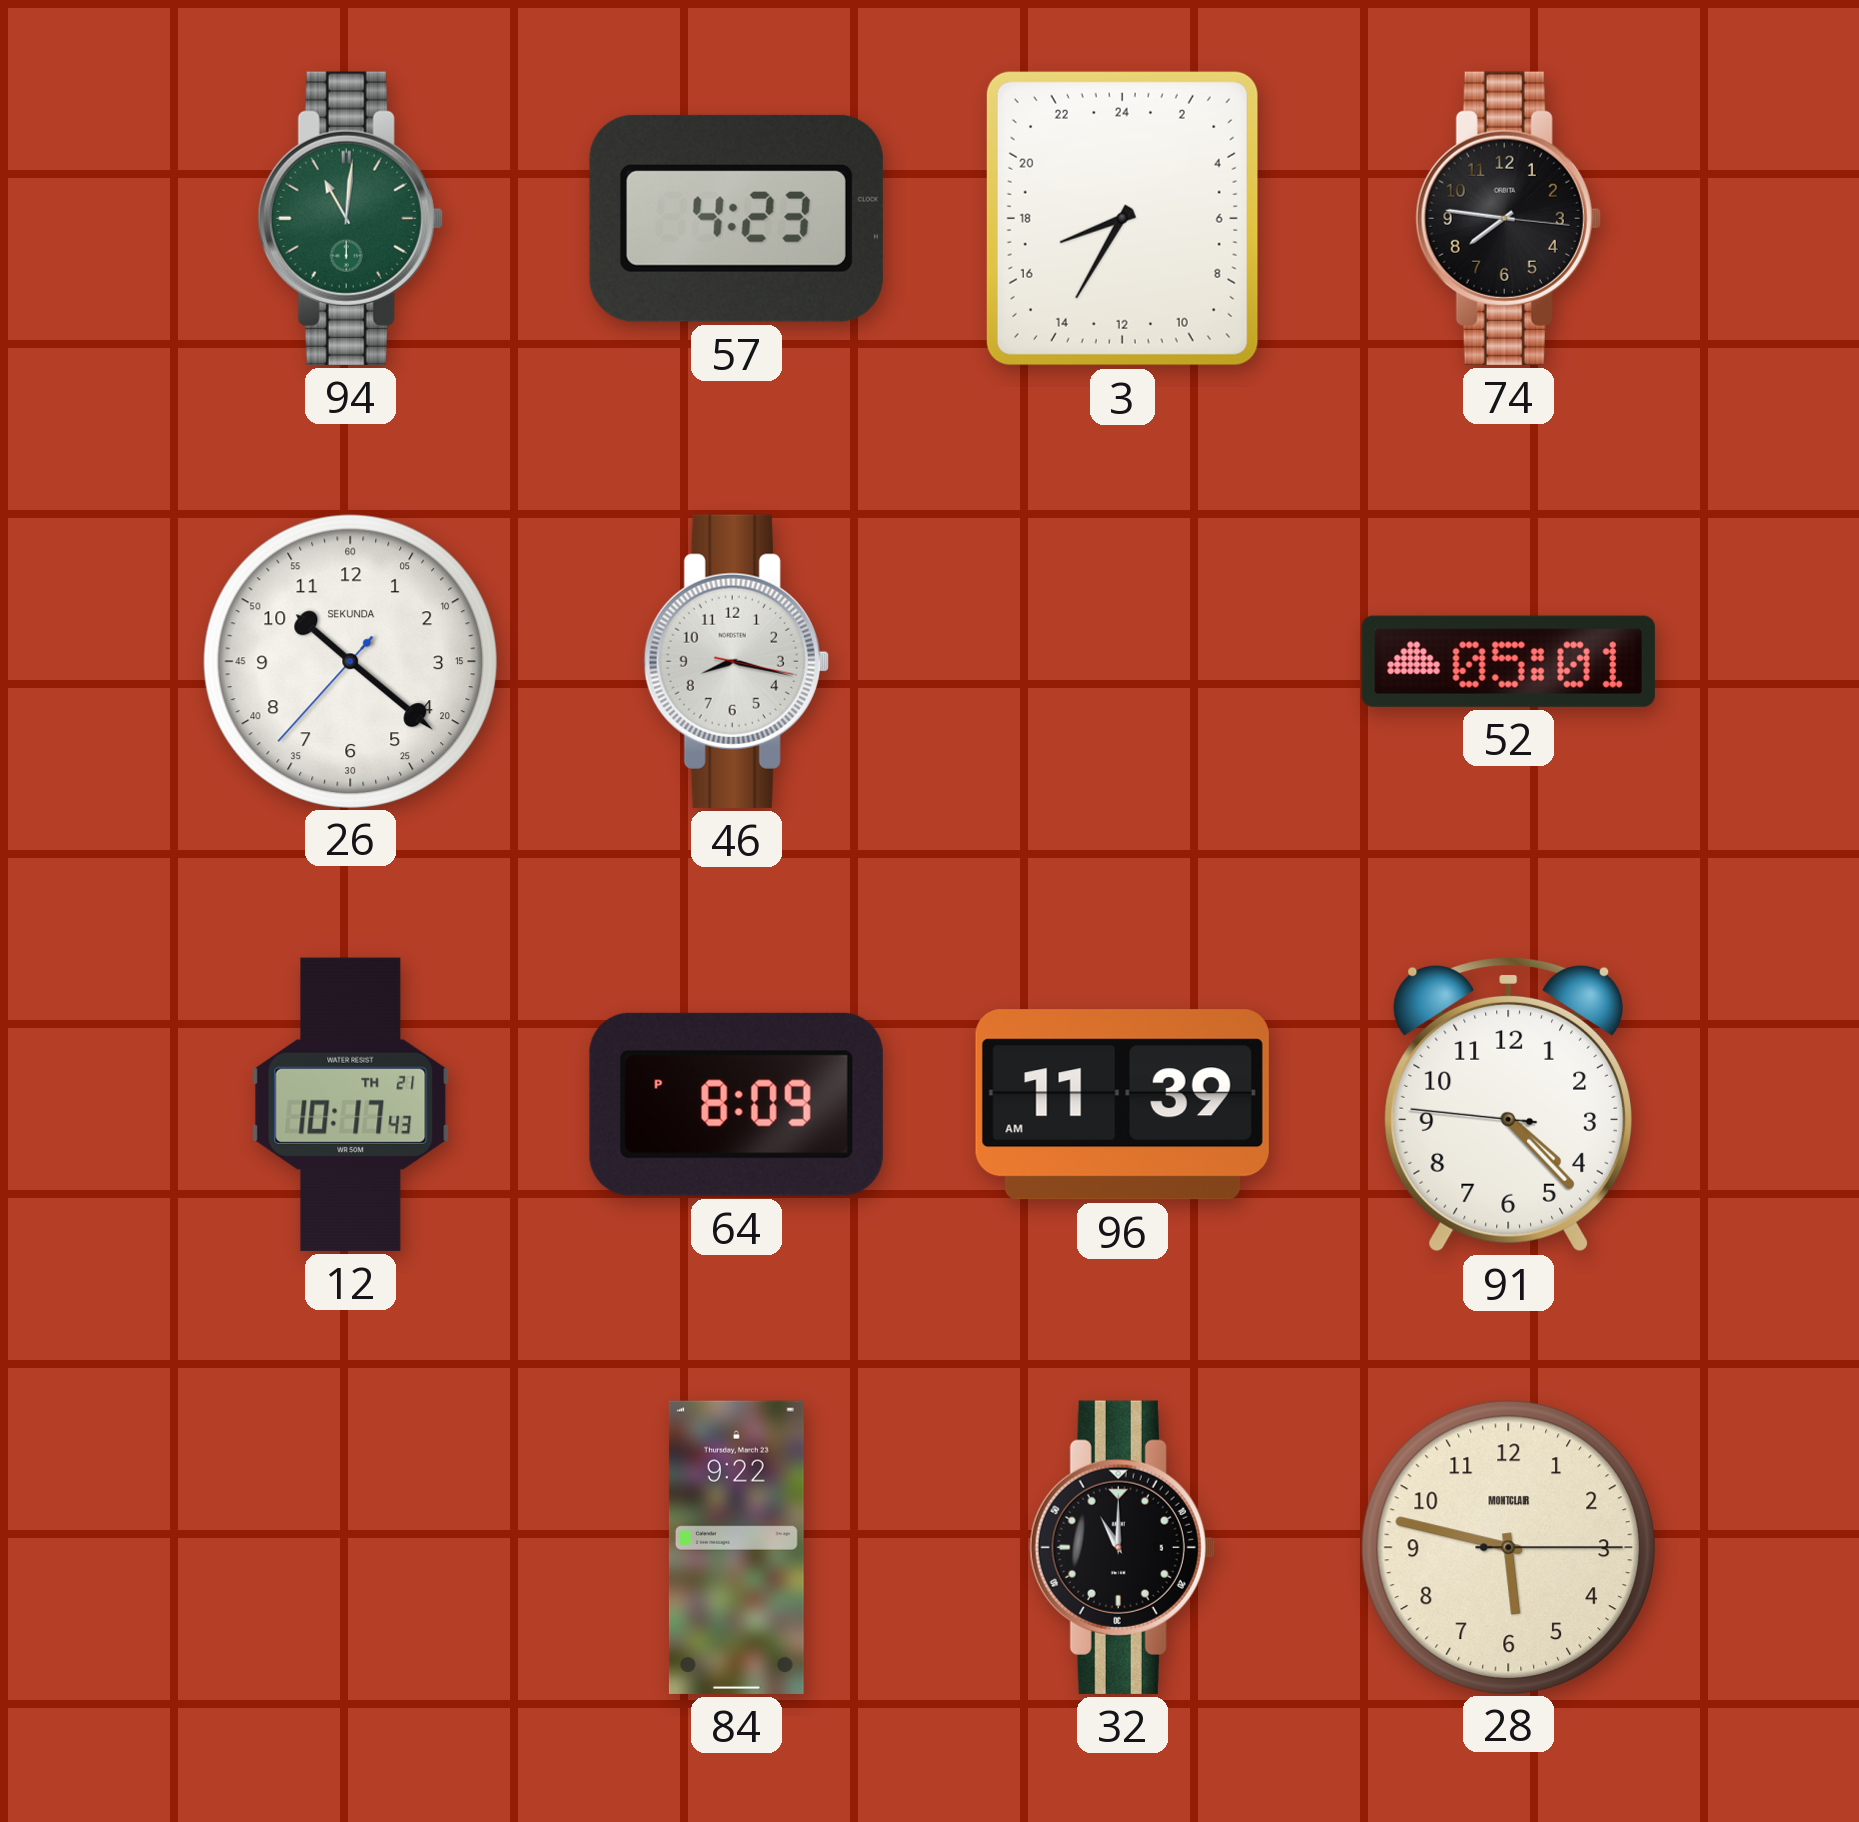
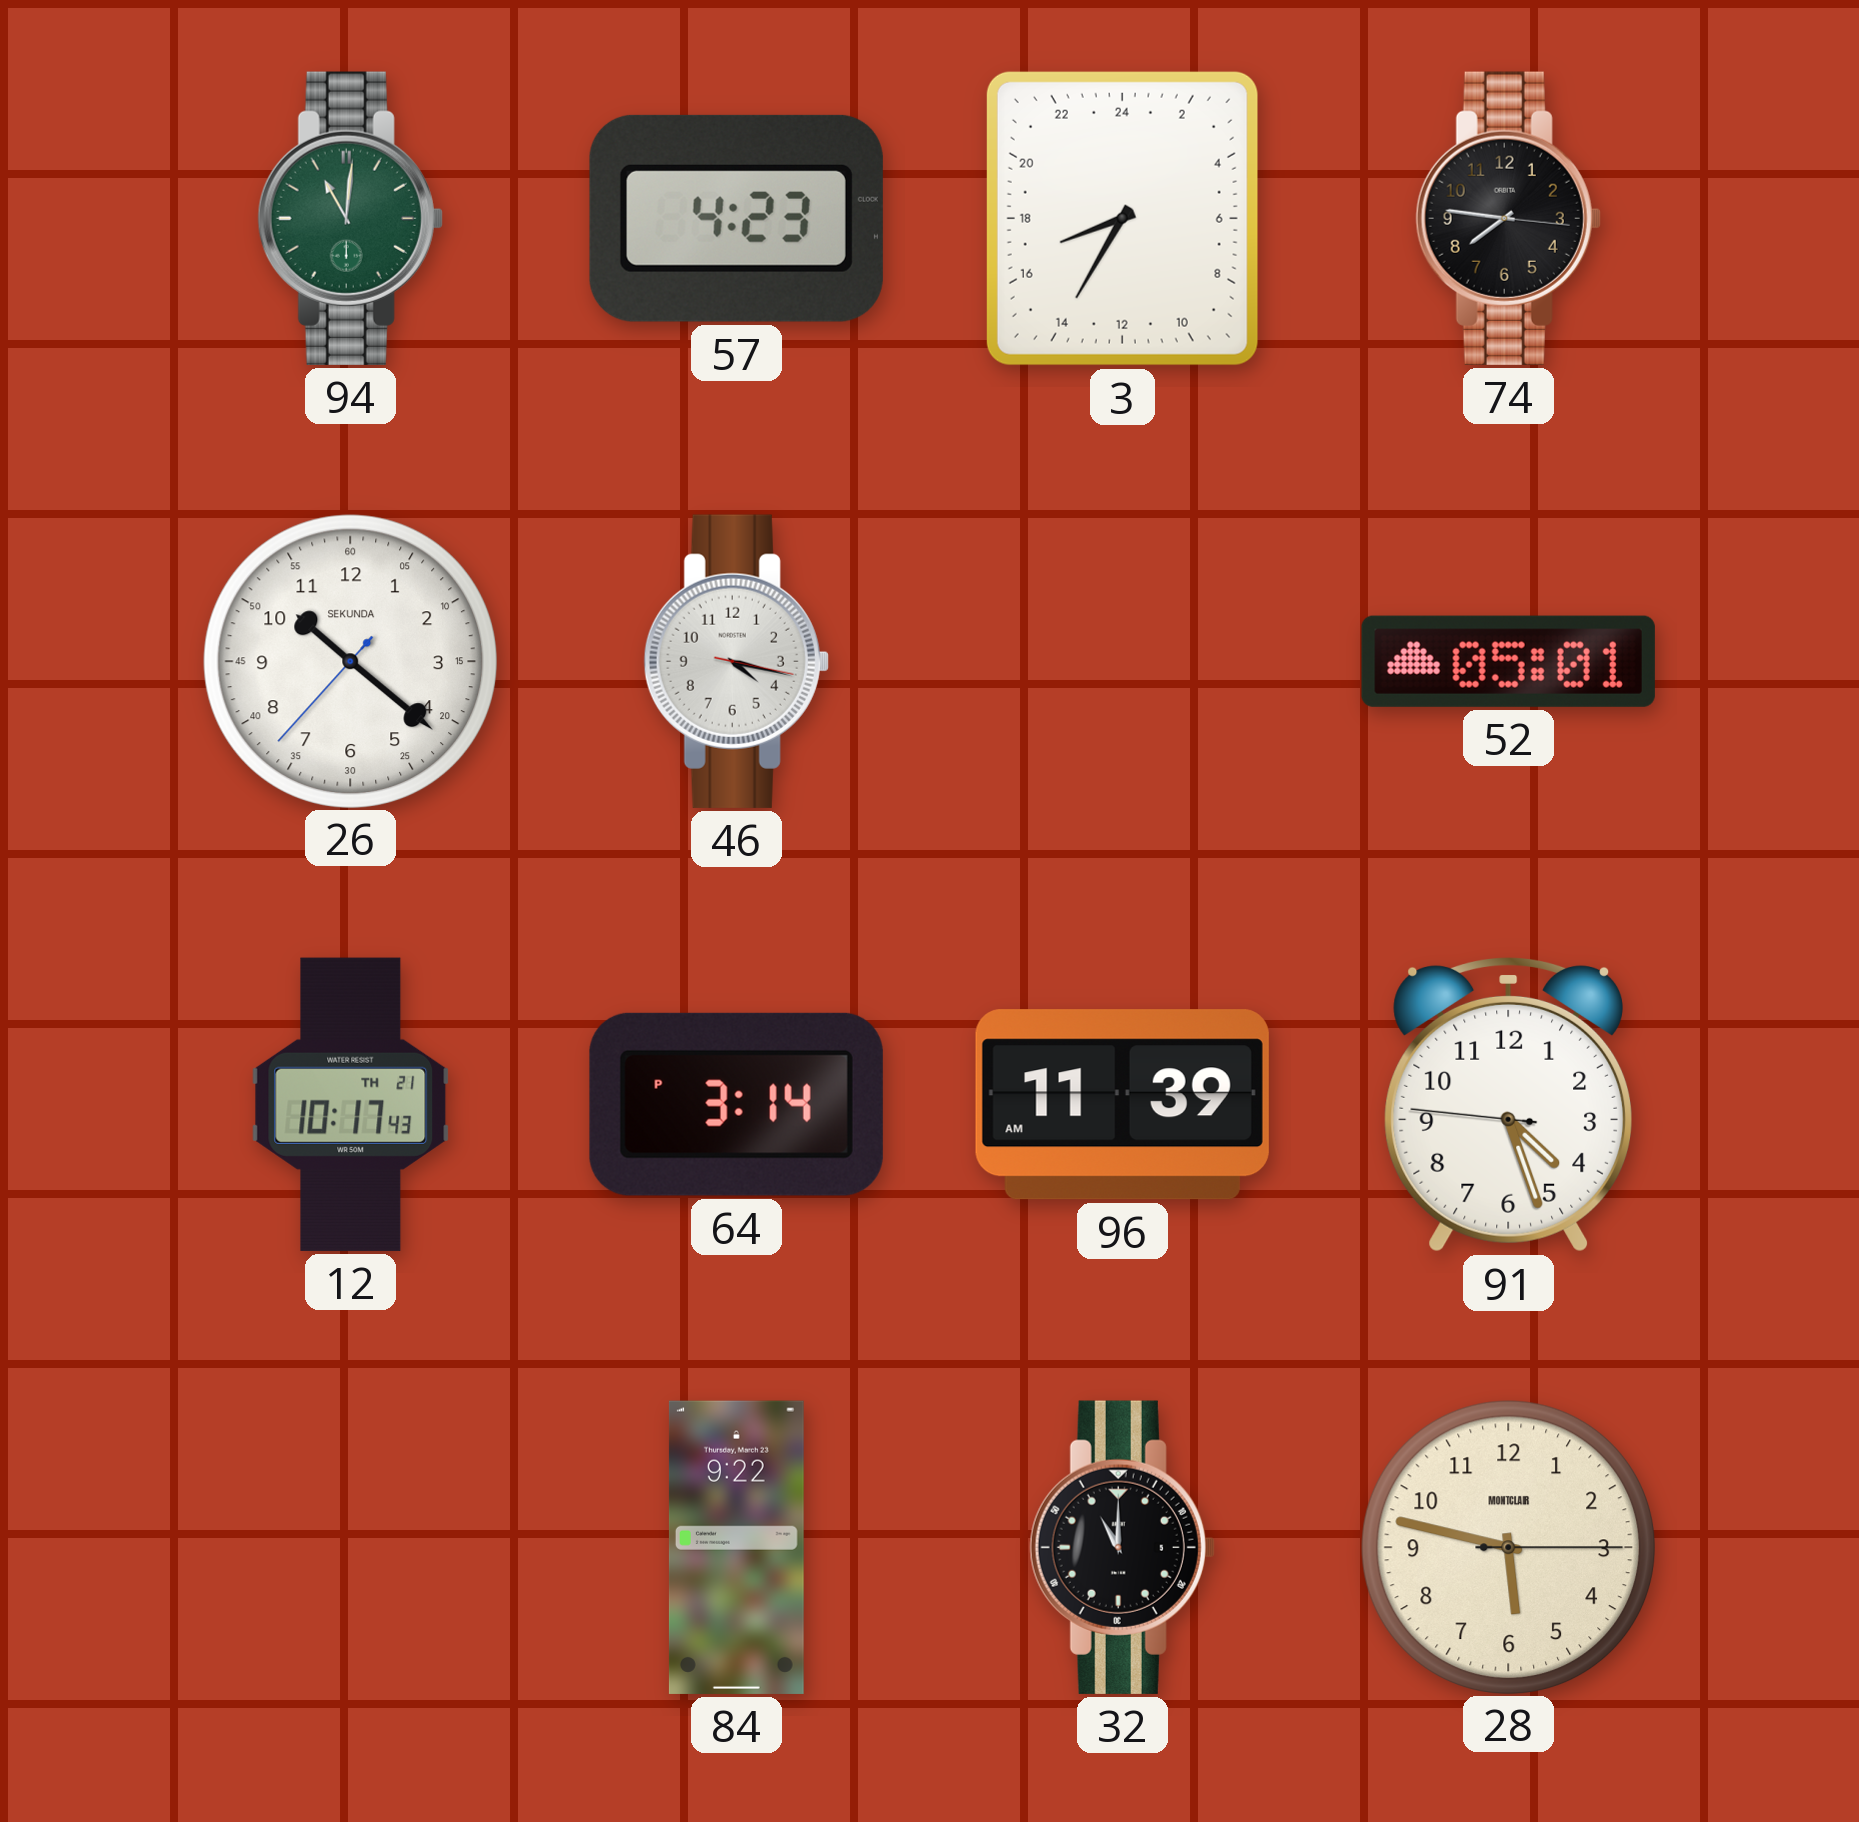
46: 8:17 -> 4:17
64: 8:09 -> 3:14
91: 4:22 -> 4:26
